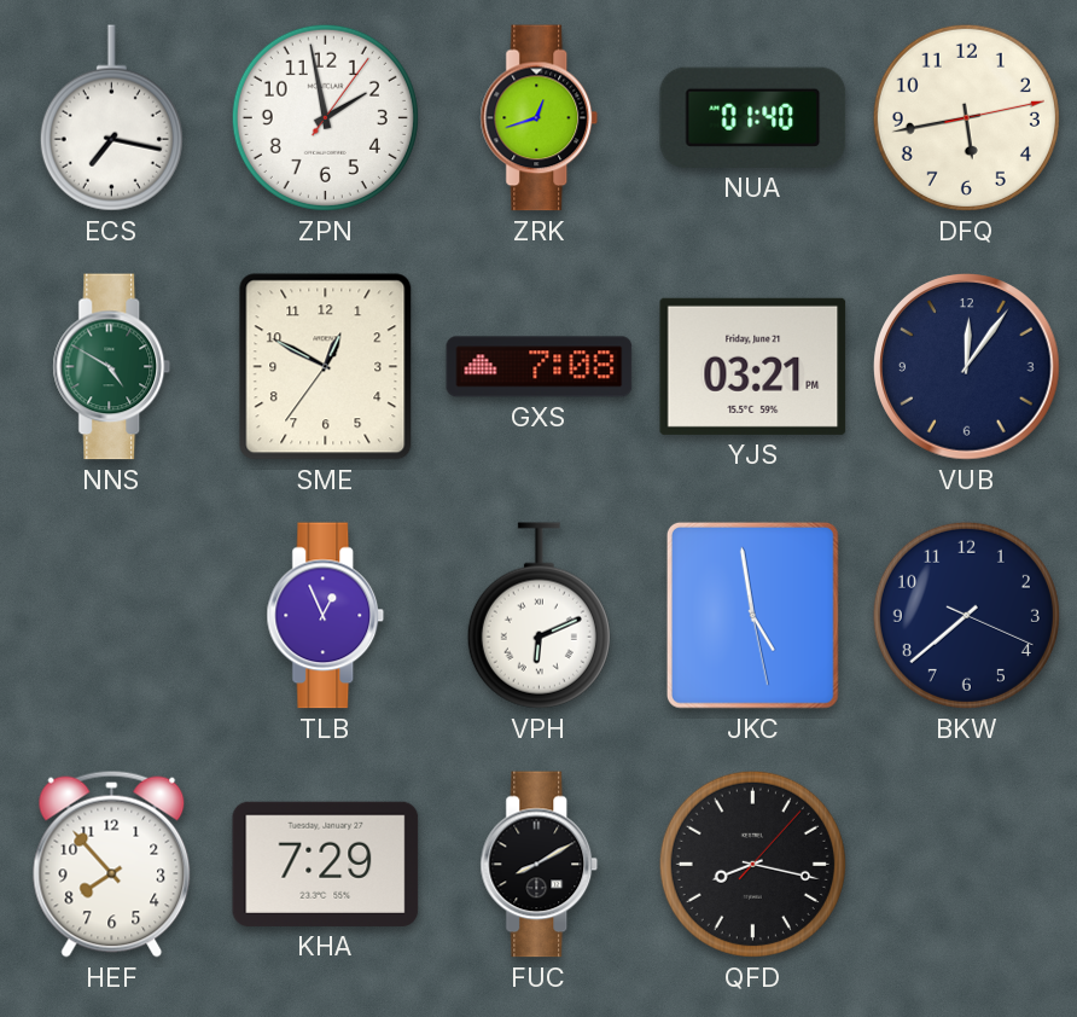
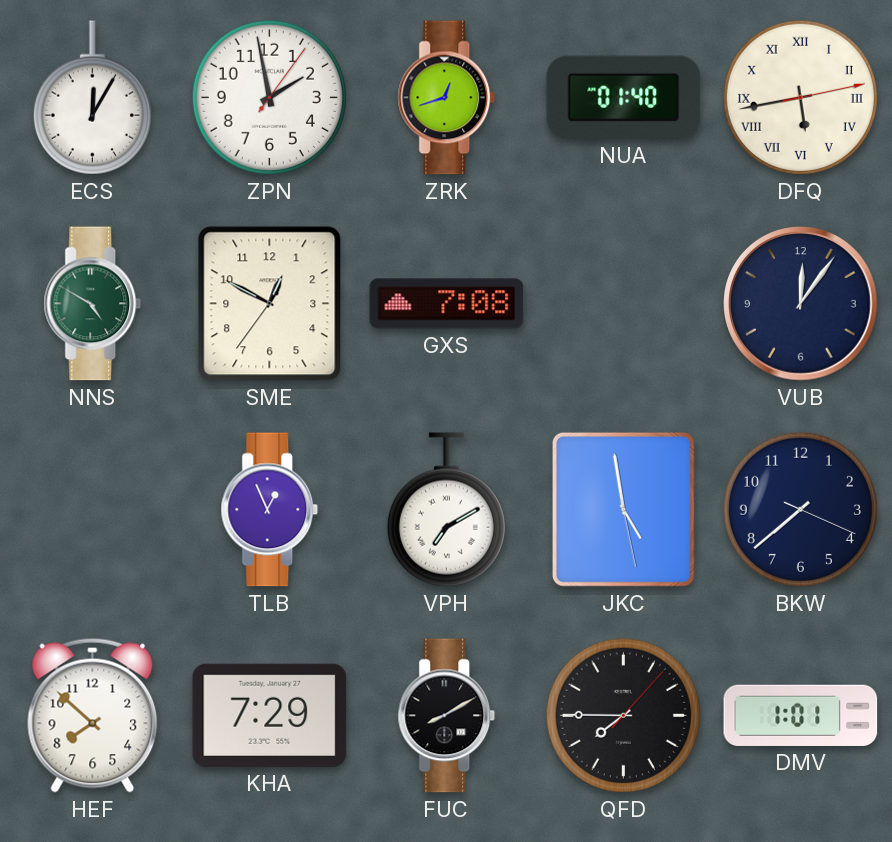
ECS: 7:17 -> 12:05
DFQ numerals: Arabic -> Roman
YJS: 03:21 -> none
VPH: 6:11 -> 7:10
HEF: 7:53 -> 7:52
QFD: 8:17 -> 7:45
DMV: none -> 1:01
